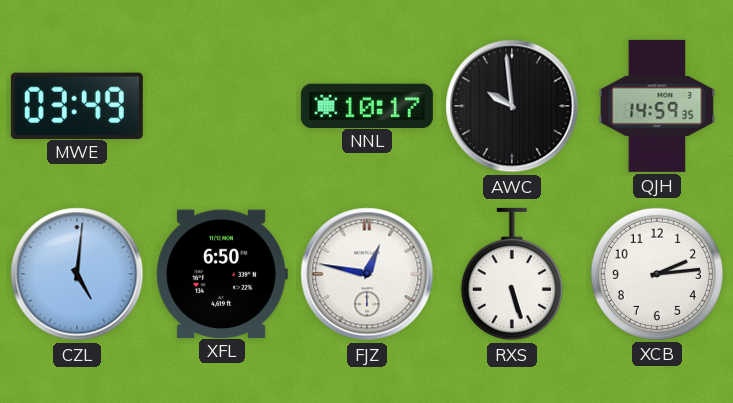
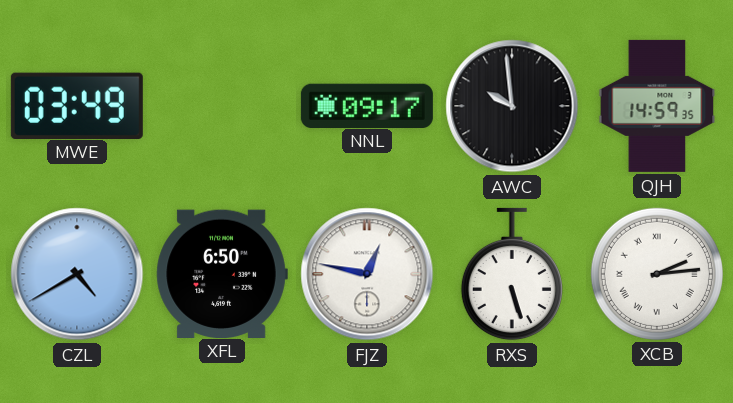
NNL: 10:17 -> 09:17
CZL: 5:01 -> 4:40
XCB numerals: Arabic -> Roman
